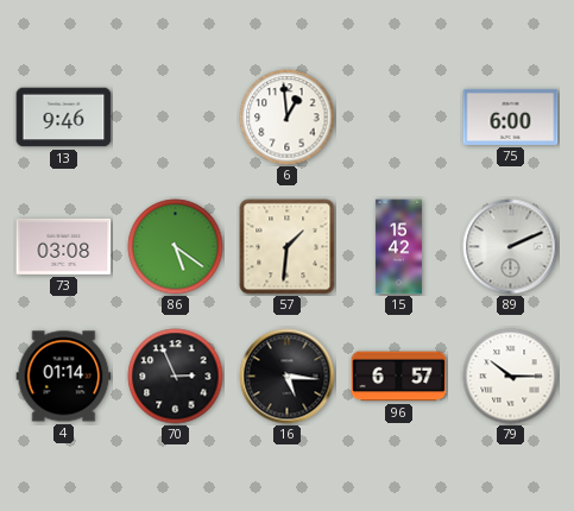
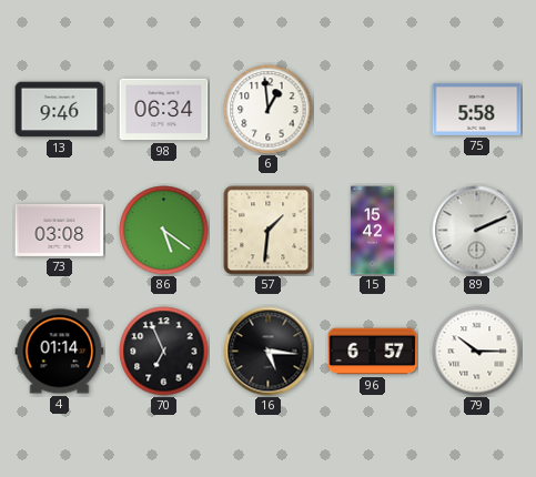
98: none -> 06:34
75: 6:00 -> 5:58
70: 2:56 -> 6:56
